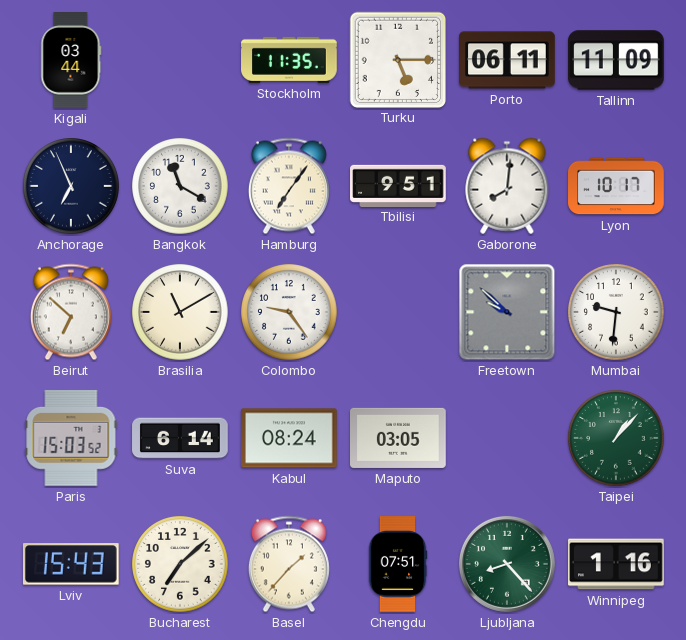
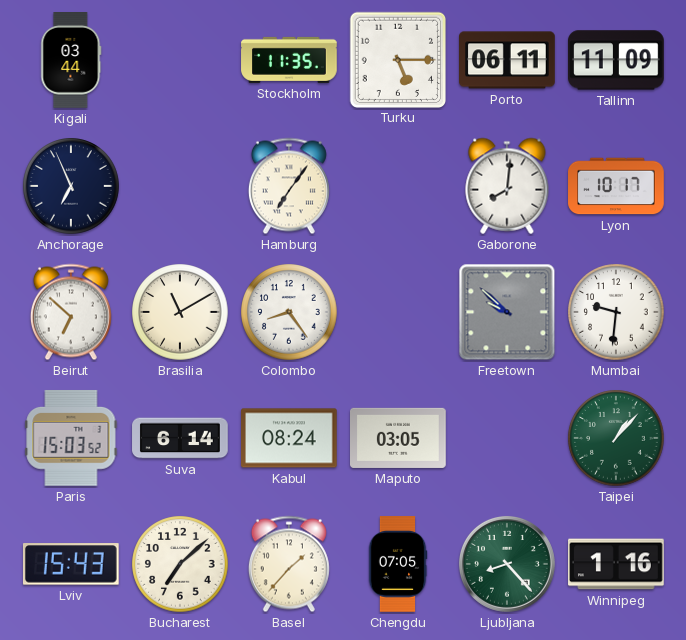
Bangkok: 11:20 -> none
Tbilisi: 9:51 -> none
Colombo: 9:24 -> 8:24
Chengdu: 07:51 -> 07:05
